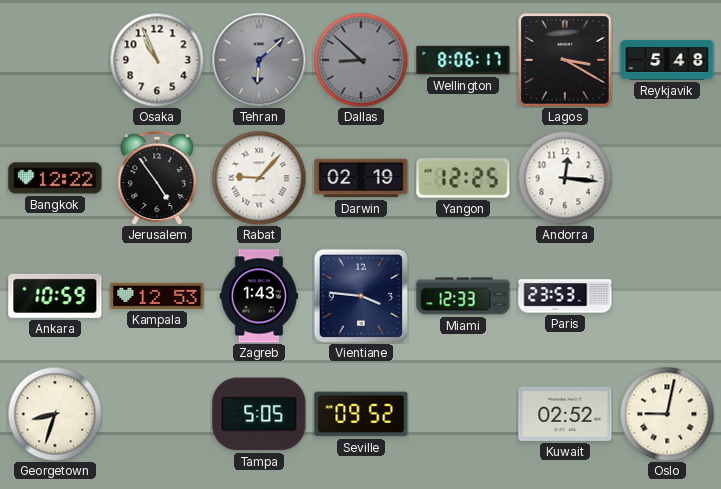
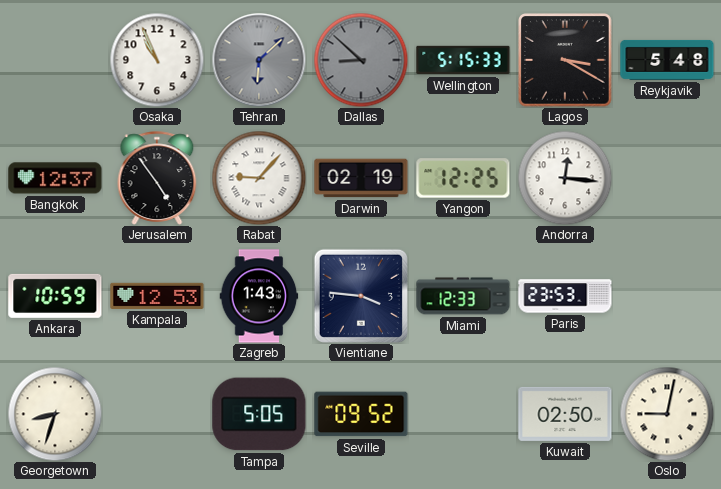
Wellington: 8:06 -> 5:15
Bangkok: 12:22 -> 12:37
Kuwait: 02:52 -> 02:50
